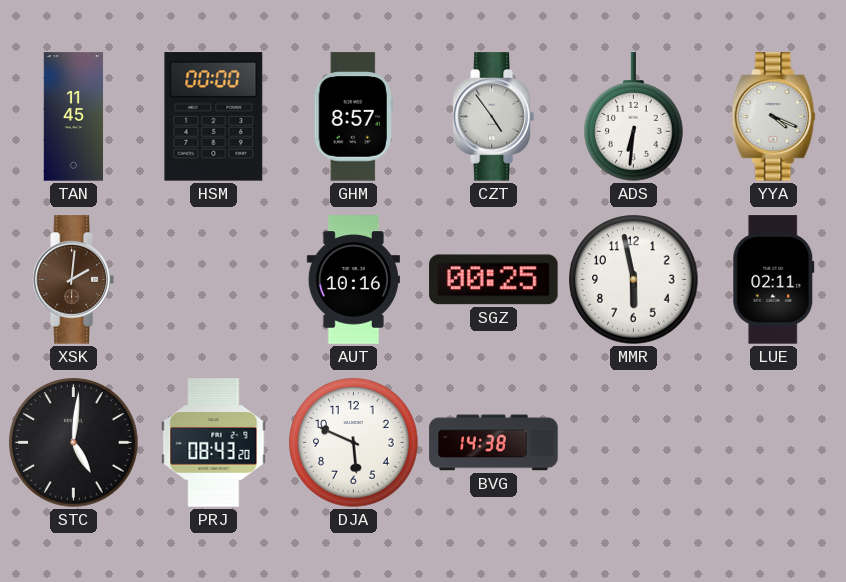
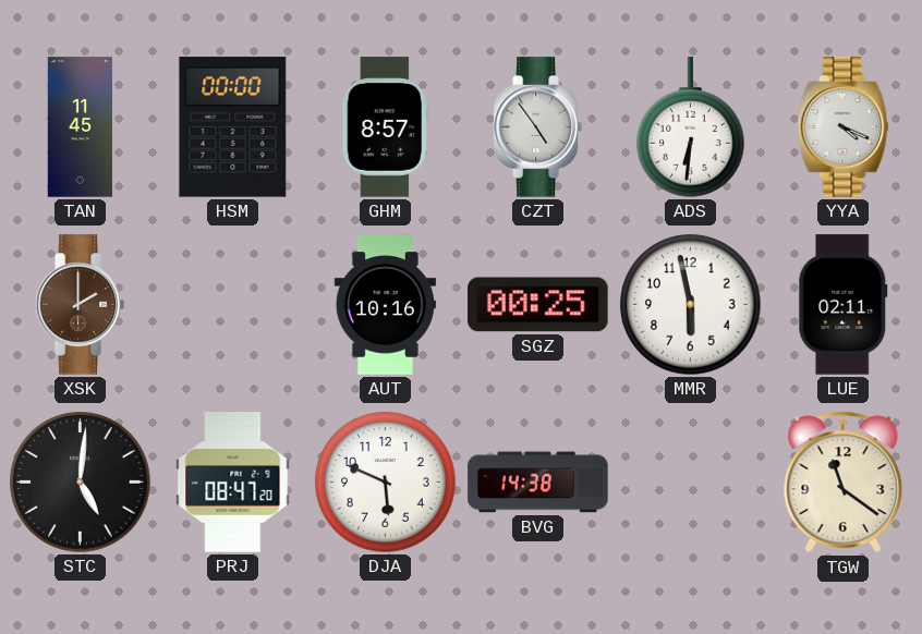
XSK: 2:01 -> 2:00
PRJ: 08:43 -> 08:47
TGW: none -> 11:21
